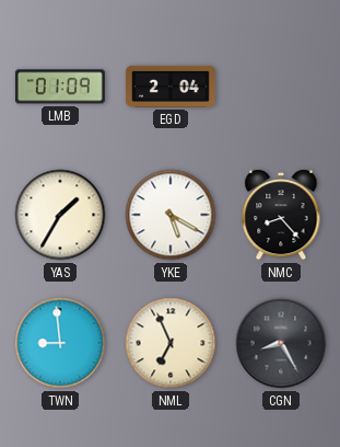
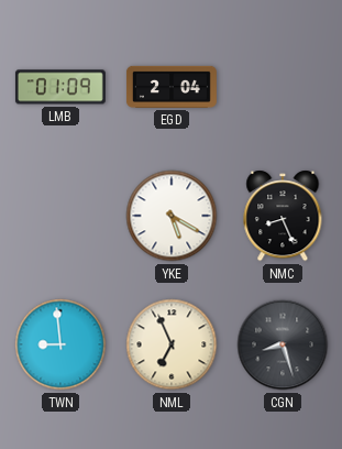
YAS: 1:35 -> none
NMC: 8:23 -> 8:26
CGN: 8:25 -> 8:27
